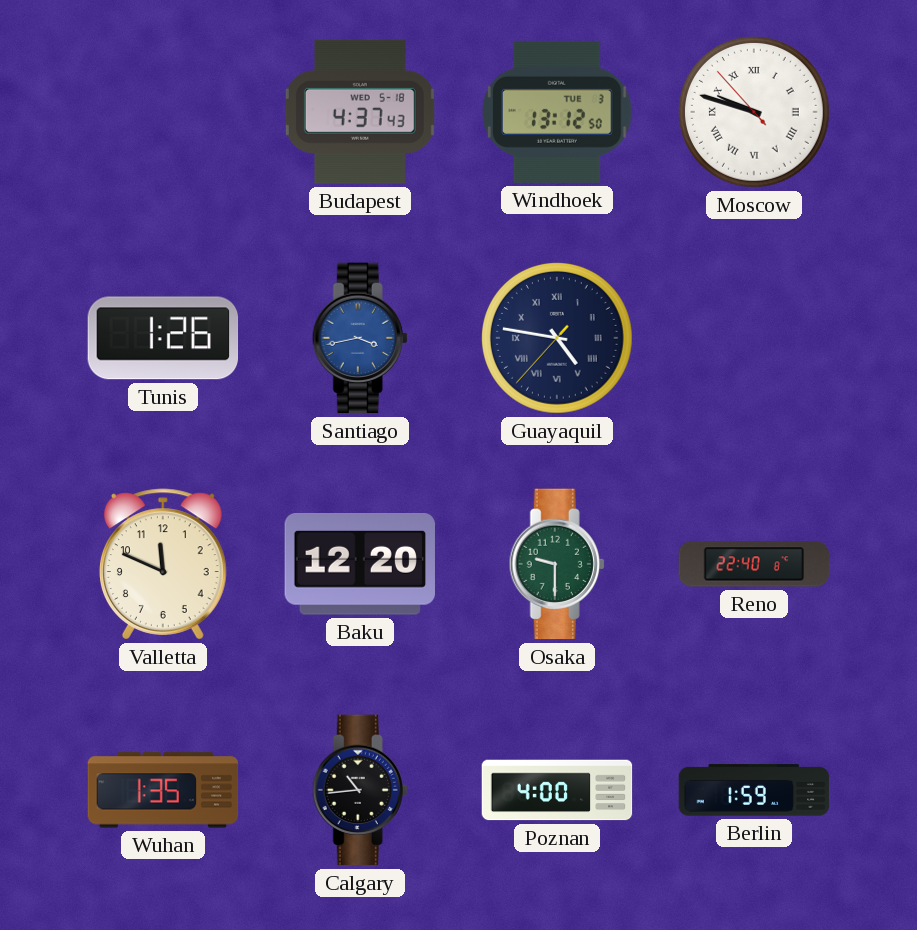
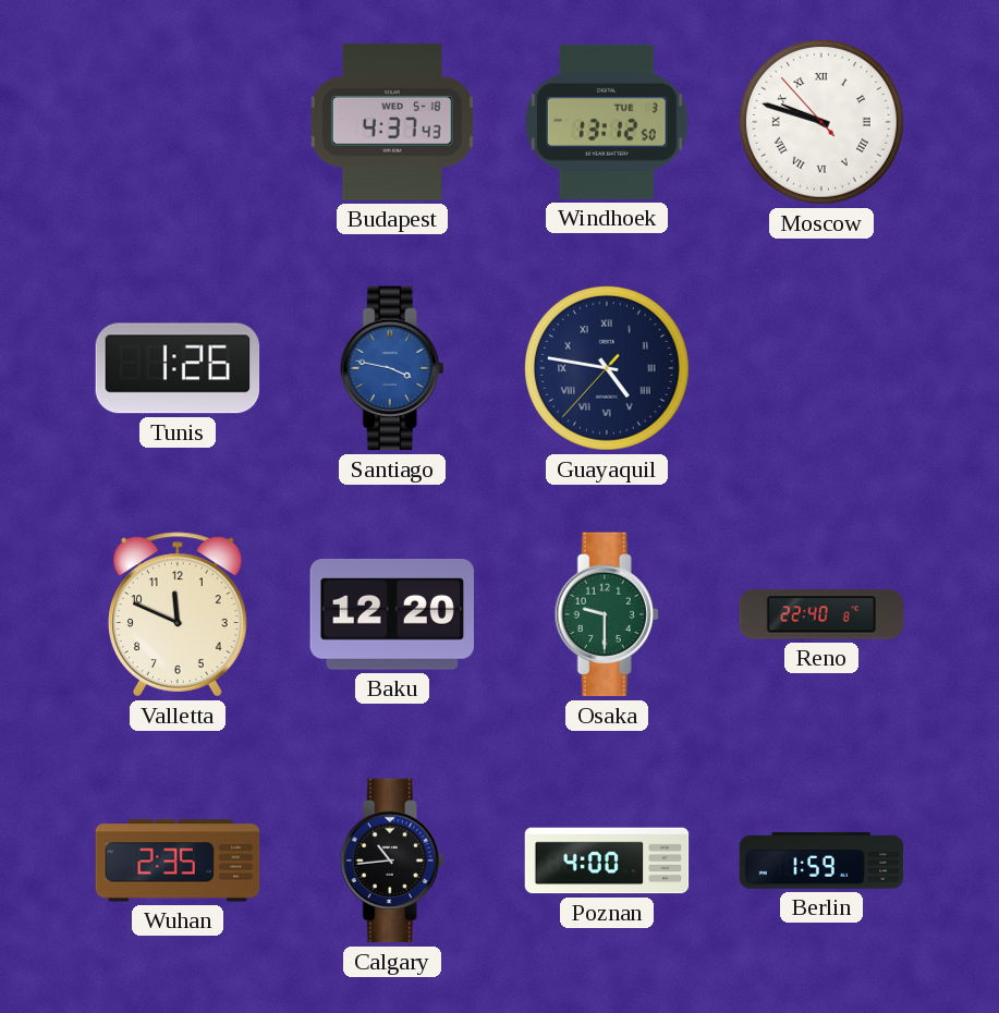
Santiago: 3:43 -> 3:47
Wuhan: 1:35 -> 2:35
